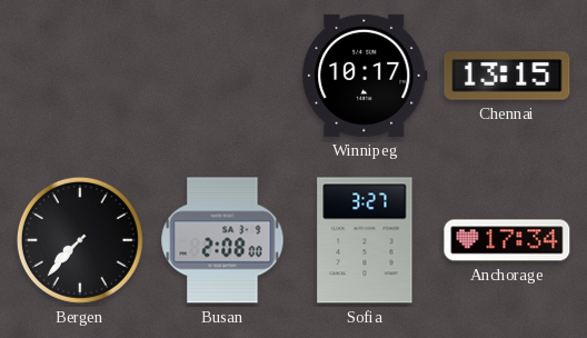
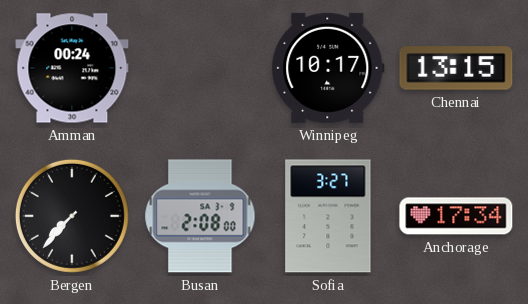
Amman: none -> 00:24
